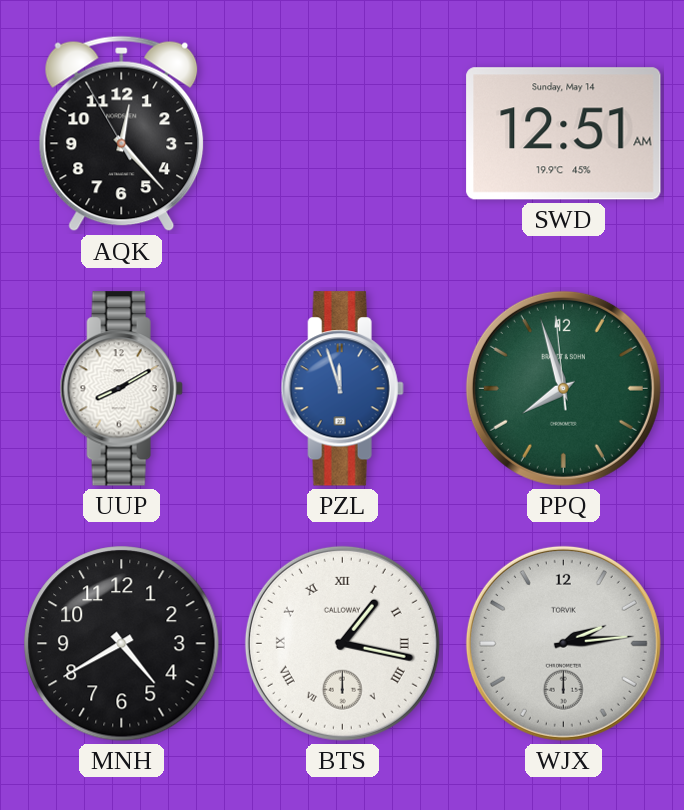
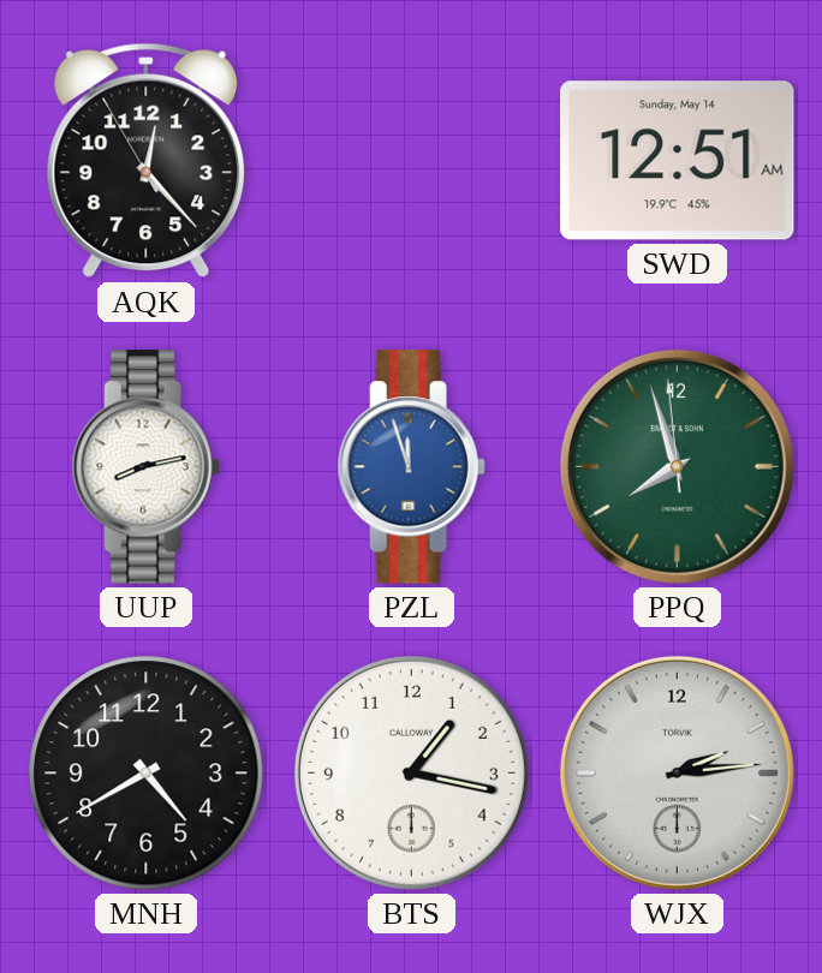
UUP: 8:10 -> 8:13
BTS numerals: Roman -> Arabic
